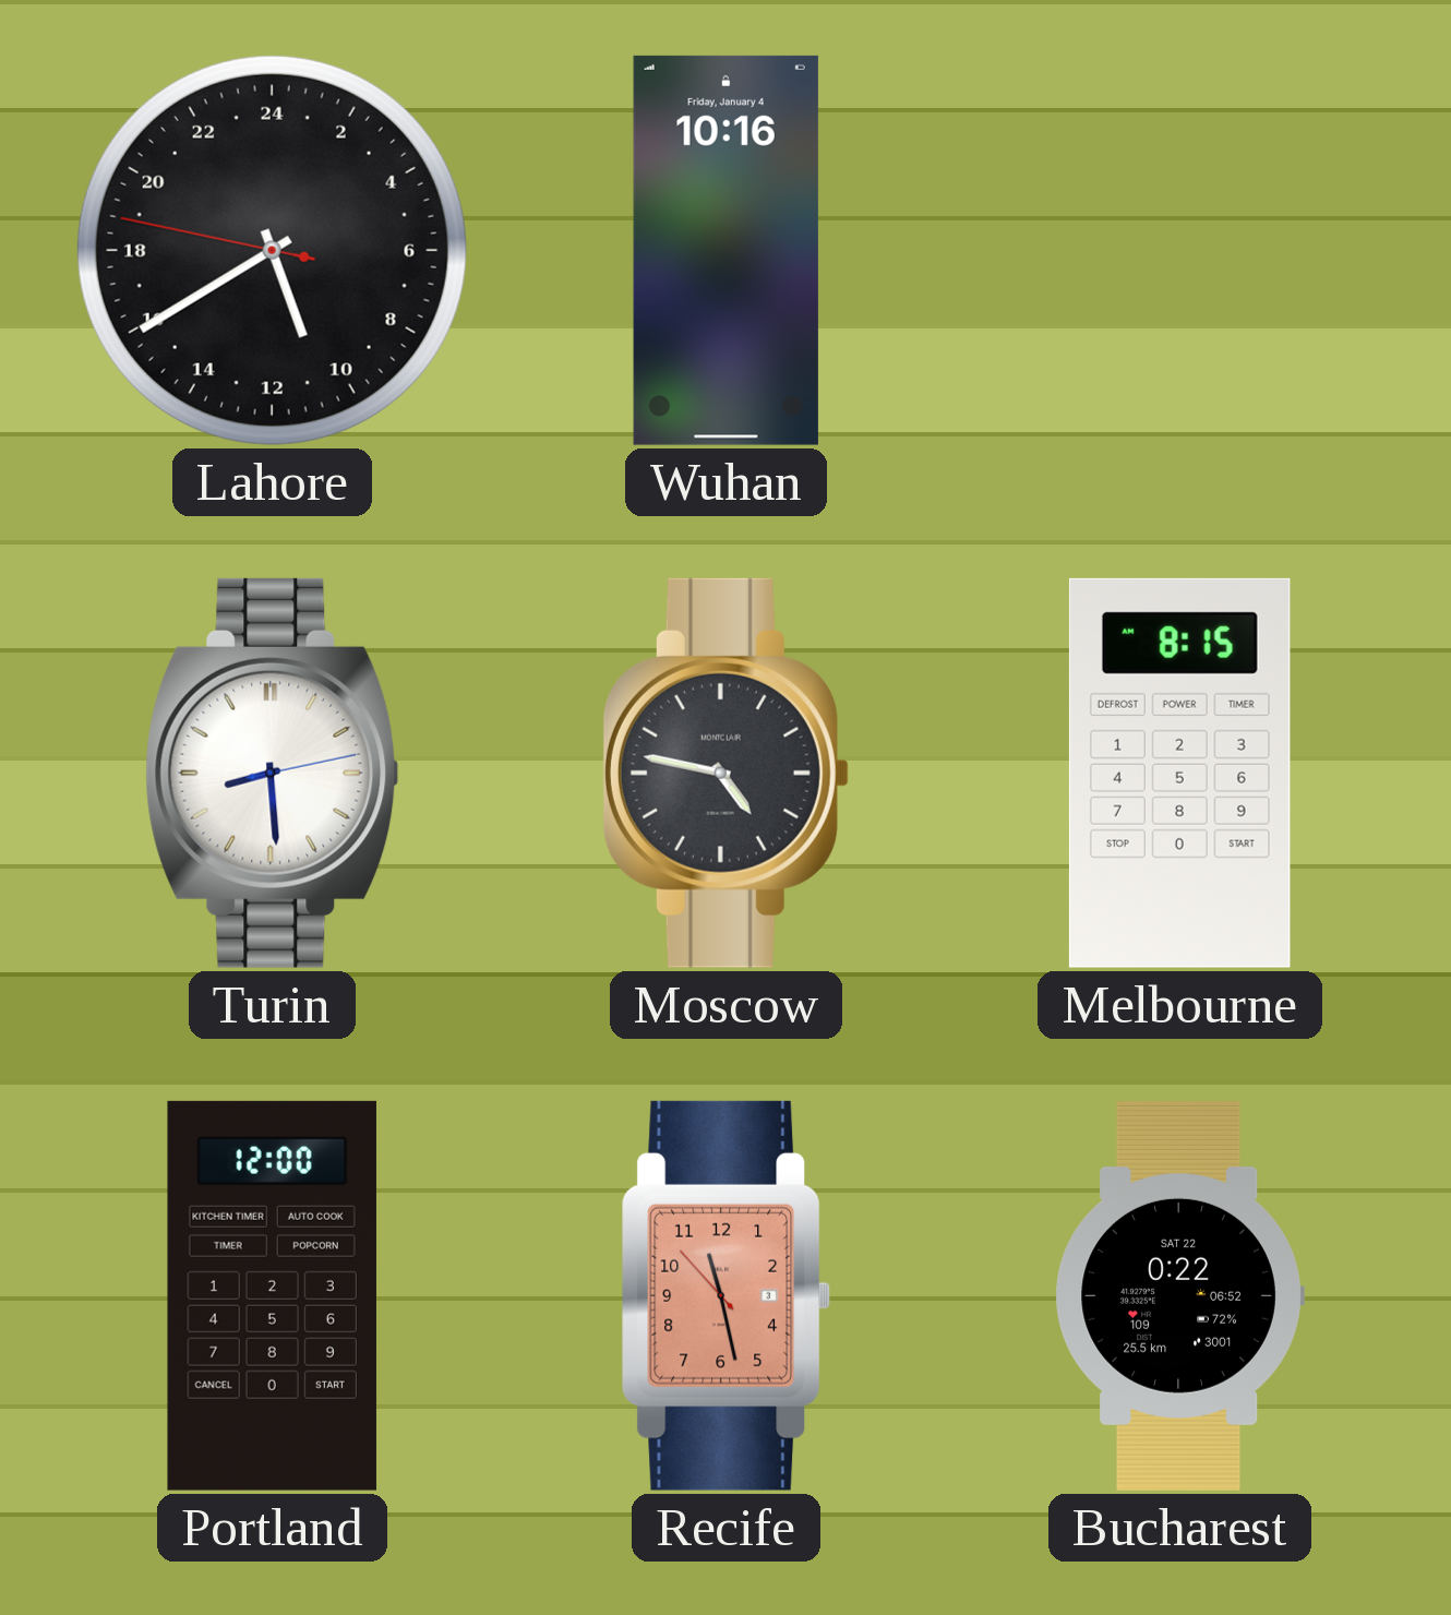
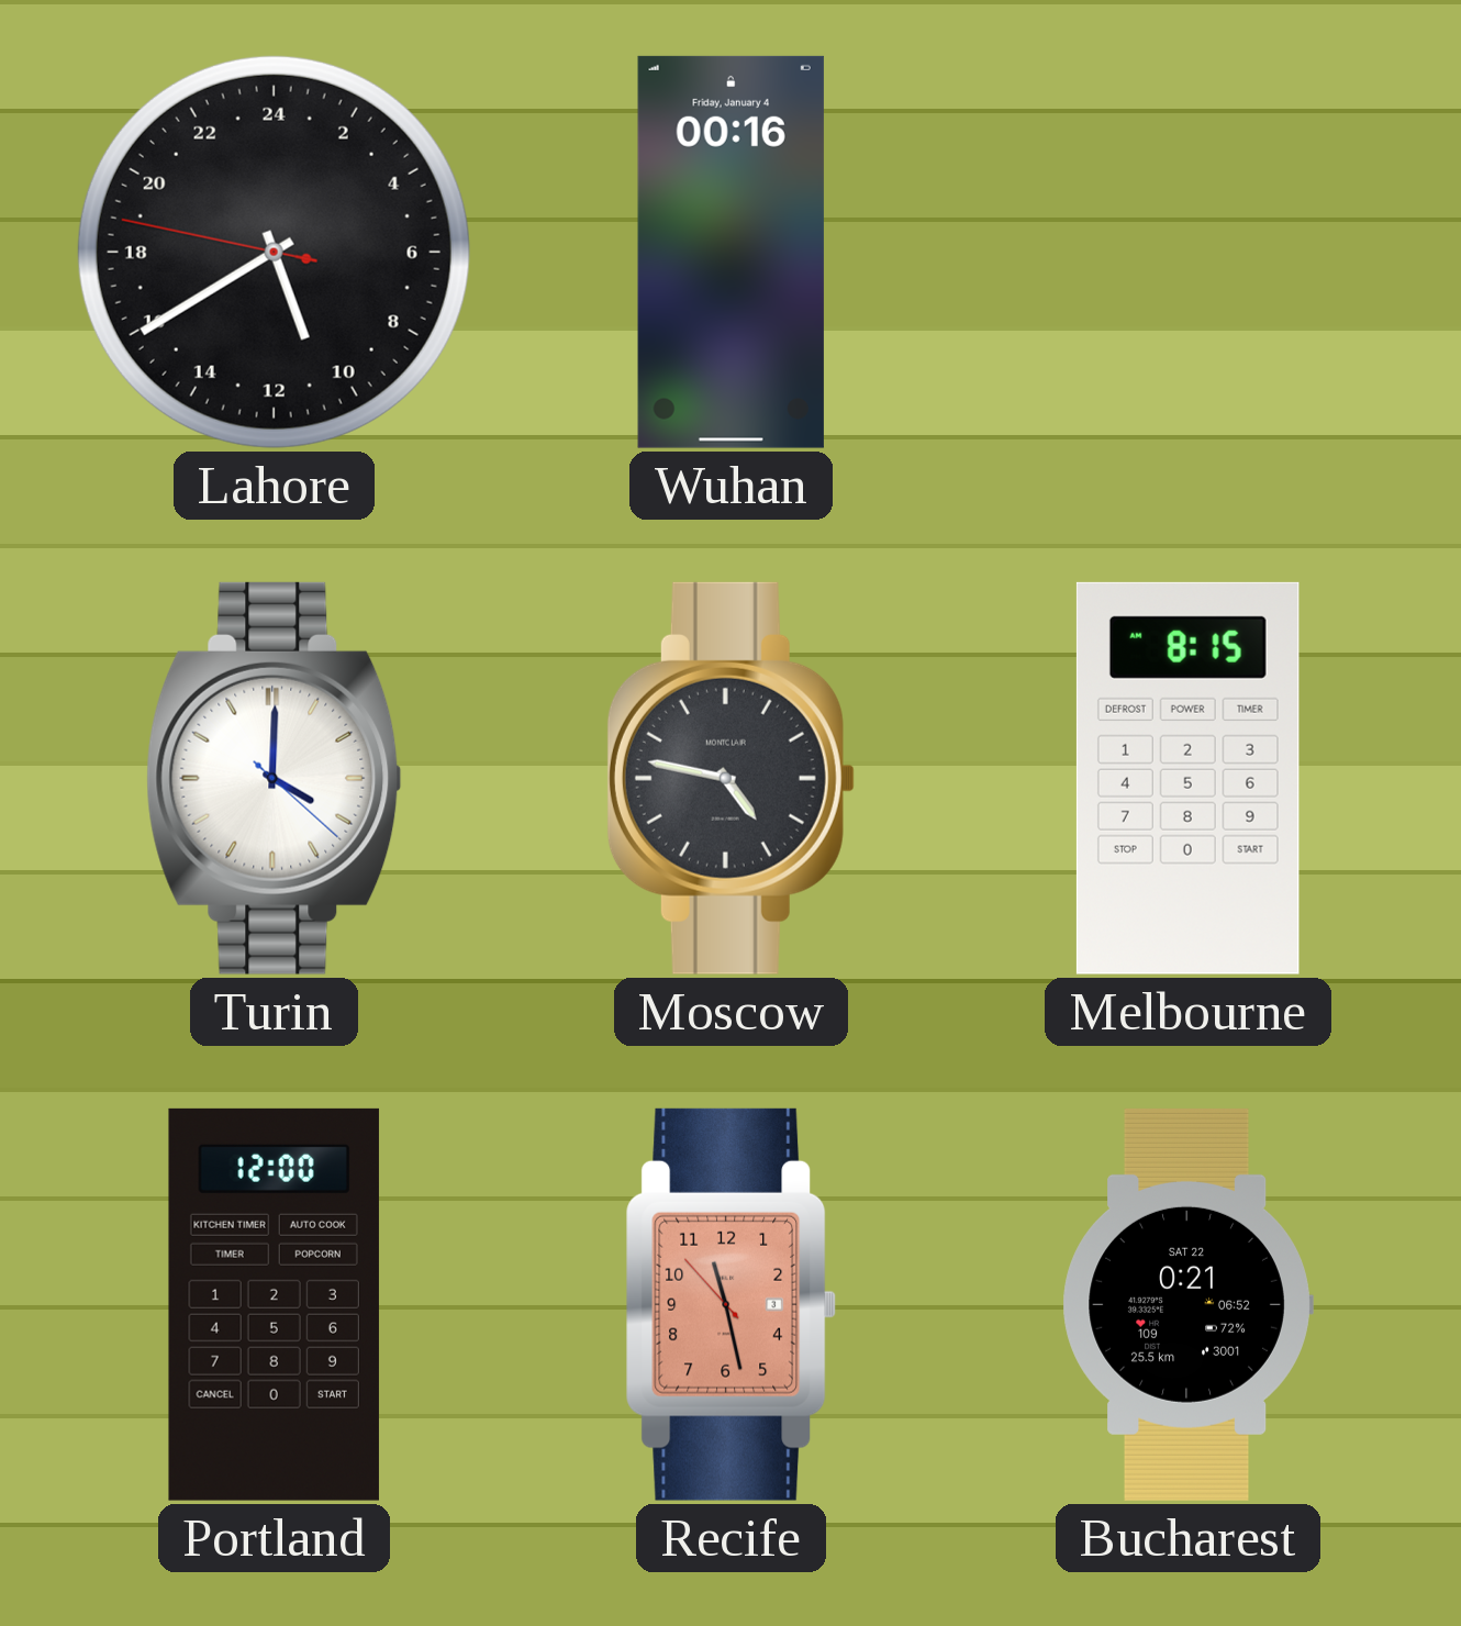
Wuhan: 10:16 -> 00:16
Turin: 8:29 -> 4:00
Bucharest: 0:22 -> 0:21
